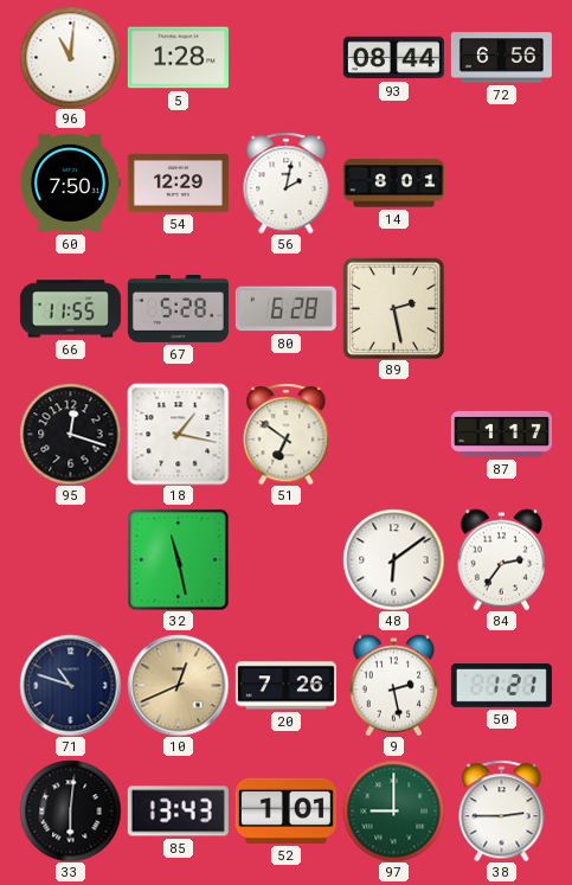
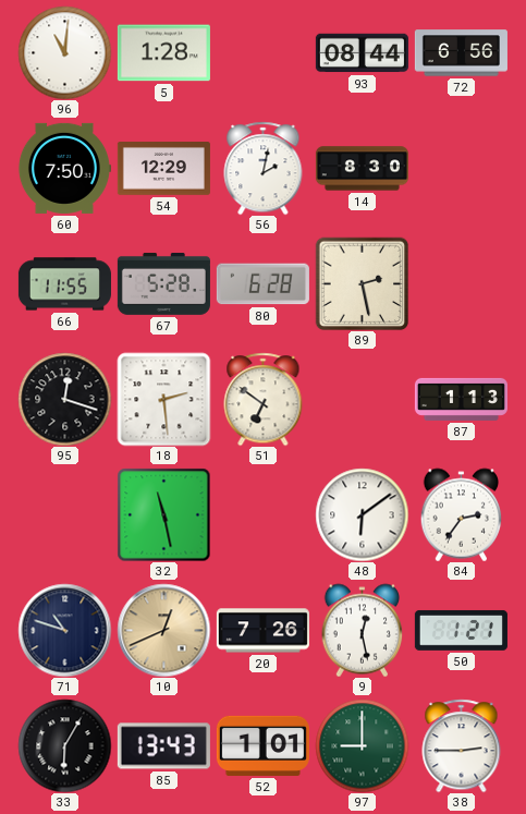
14: 8:01 -> 8:30
18: 1:17 -> 2:29
87: 1:17 -> 1:13
9: 2:28 -> 12:28
33: 6:01 -> 6:05
